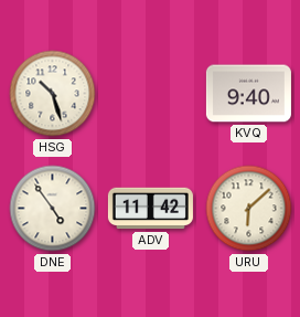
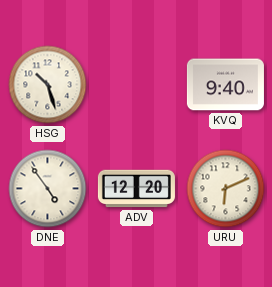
ADV: 11:42 -> 12:20
URU: 6:08 -> 6:11
